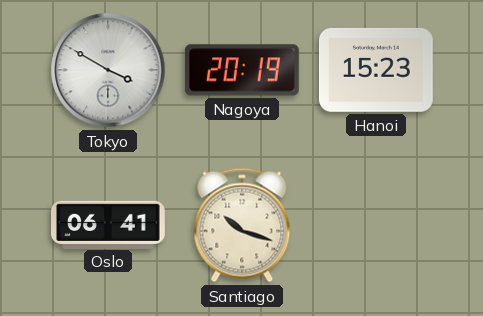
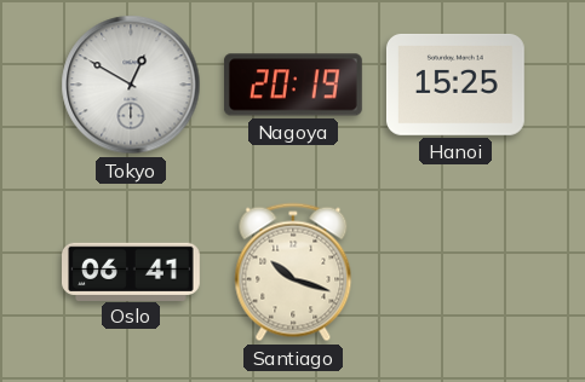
Tokyo: 3:50 -> 12:50
Hanoi: 15:23 -> 15:25
